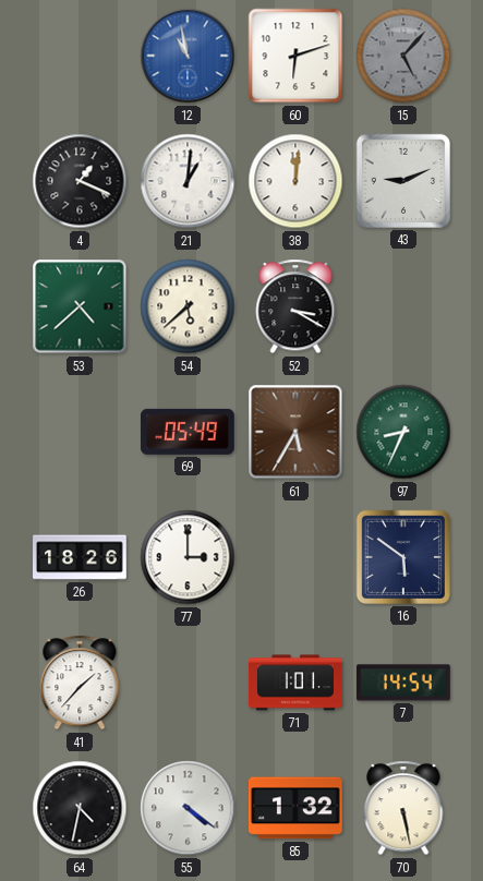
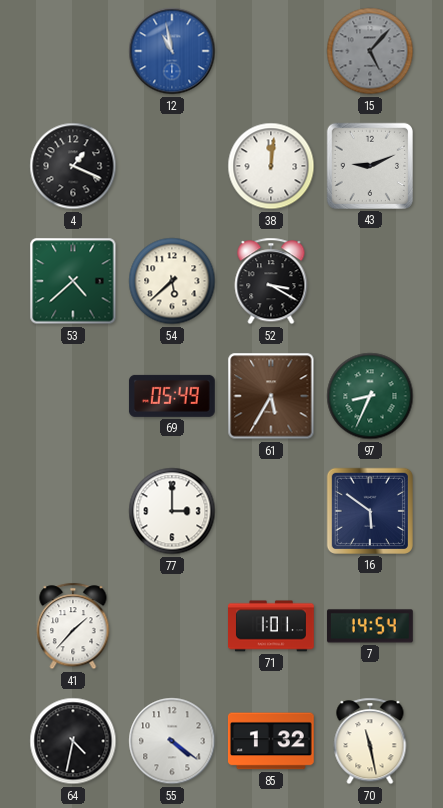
60: 6:12 -> none
21: 1:01 -> none
26: 18:26 -> none
70: 5:28 -> 11:28
